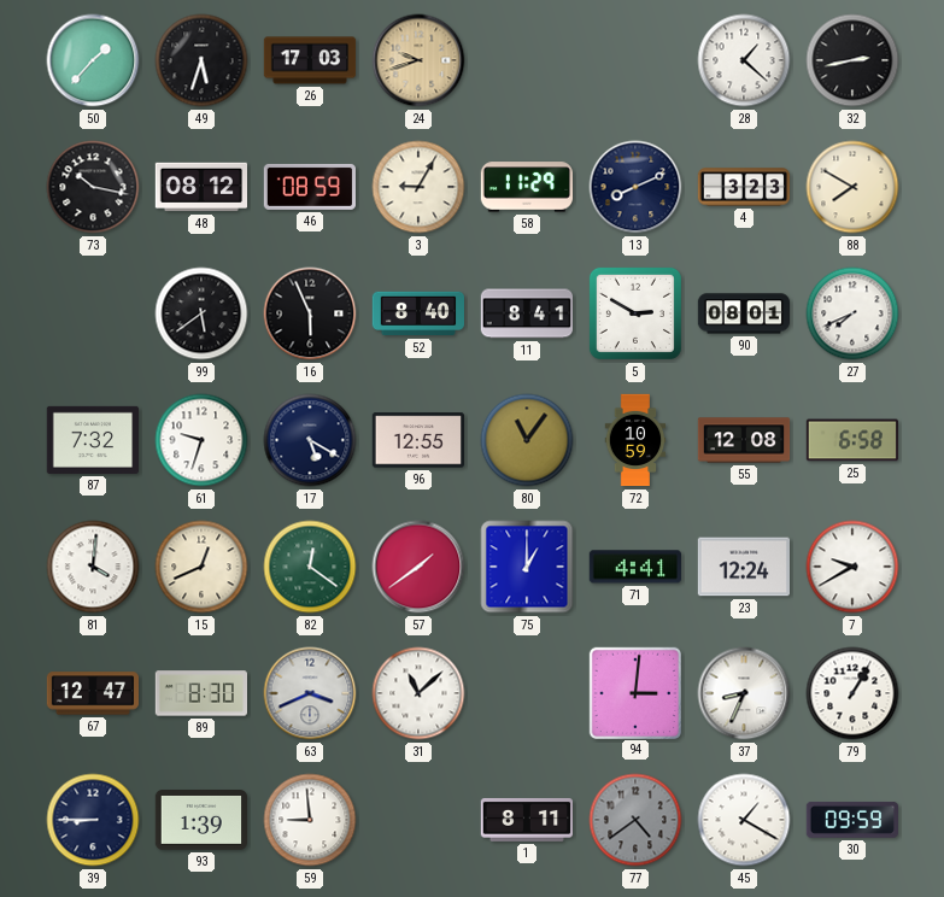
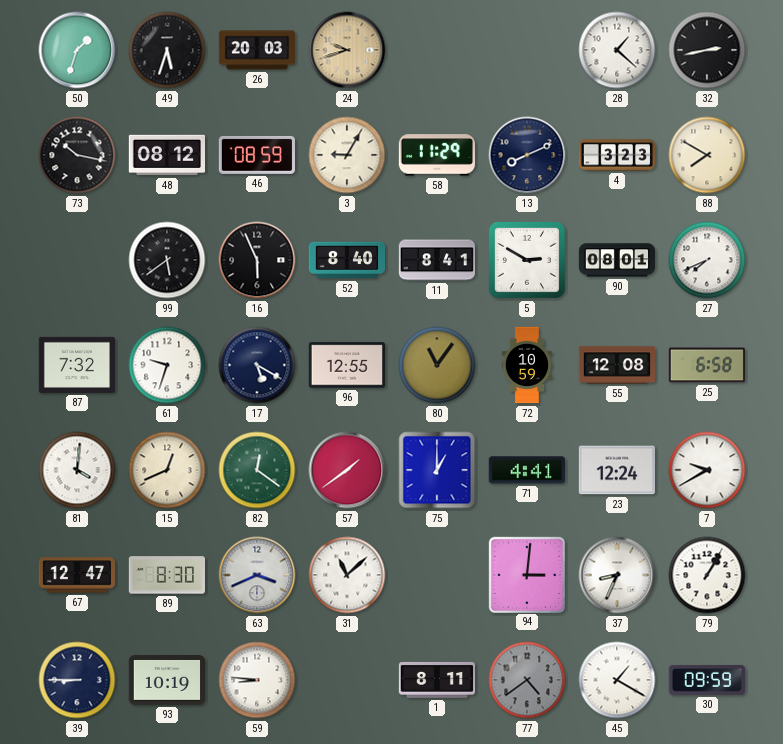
50: 1:37 -> 1:33
26: 17:03 -> 20:03
93: 1:39 -> 10:19
59: 8:59 -> 8:46
